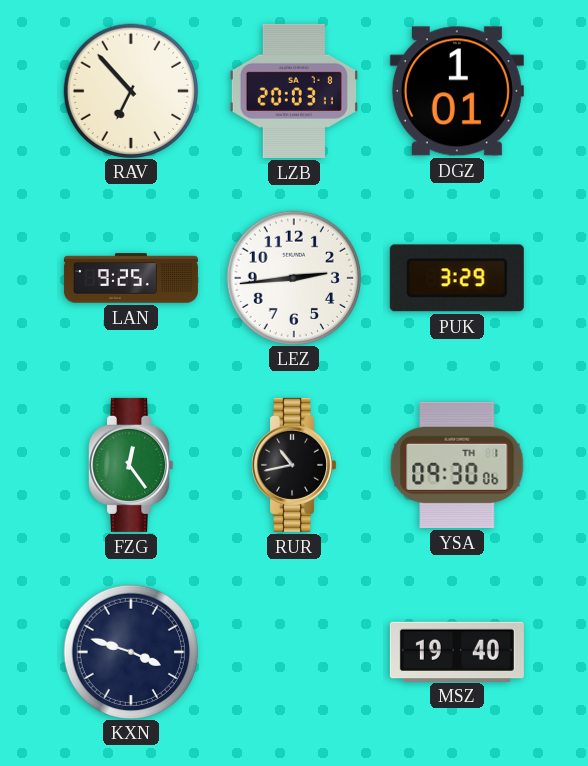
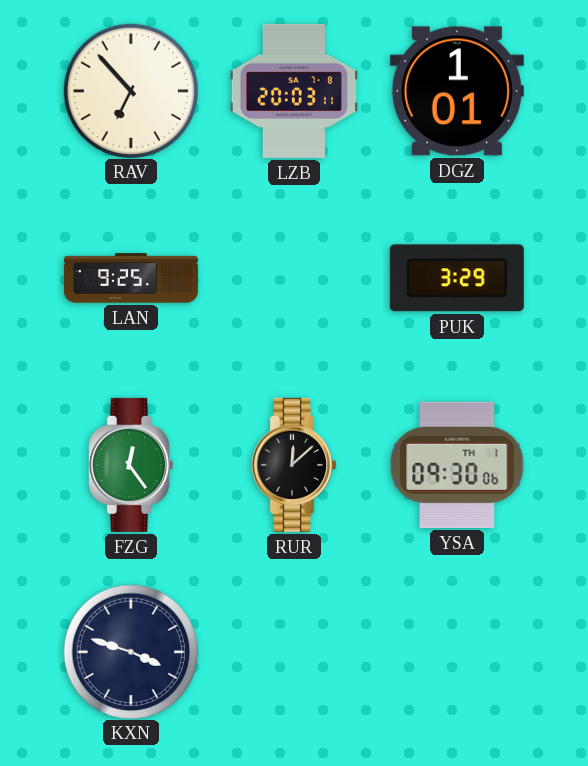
LEZ: 2:44 -> none
RUR: 10:43 -> 12:08
MSZ: 19:40 -> none
